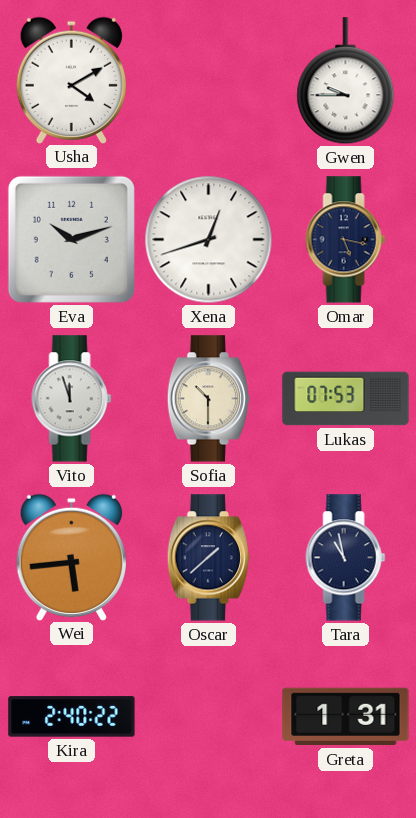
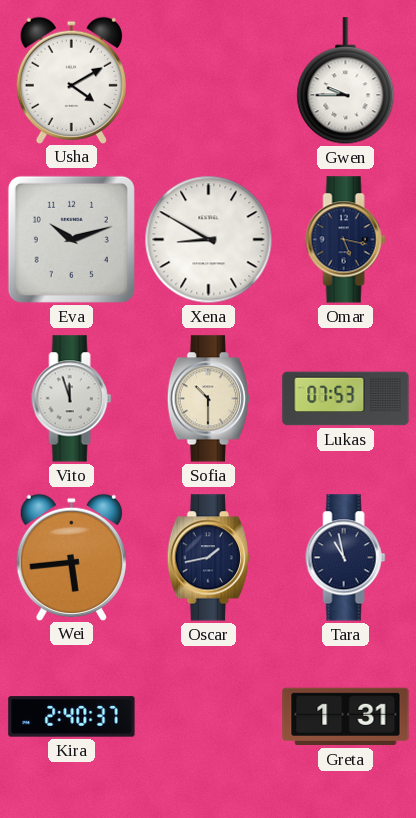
Xena: 12:42 -> 8:50
Oscar: 1:38 -> 1:43
Kira: 2:40:22 -> 2:40:37
